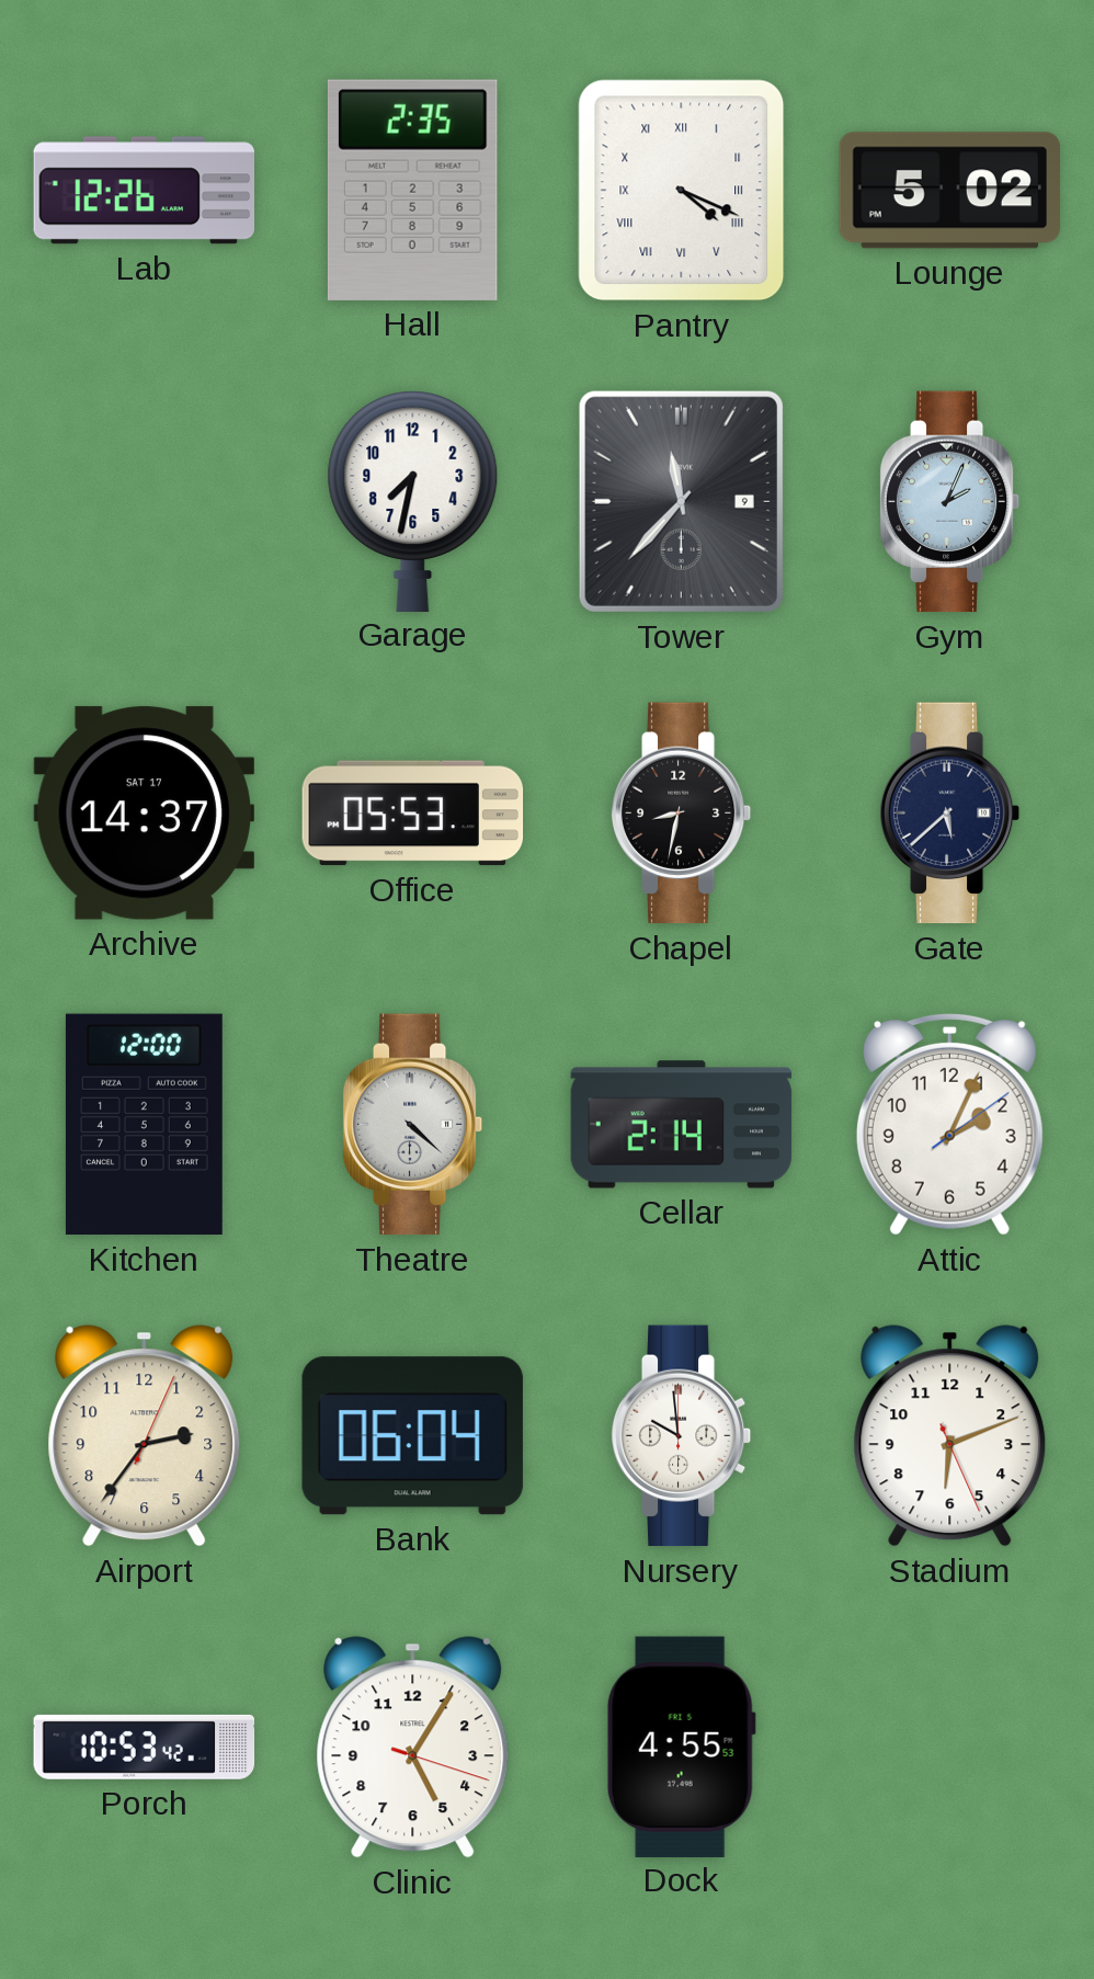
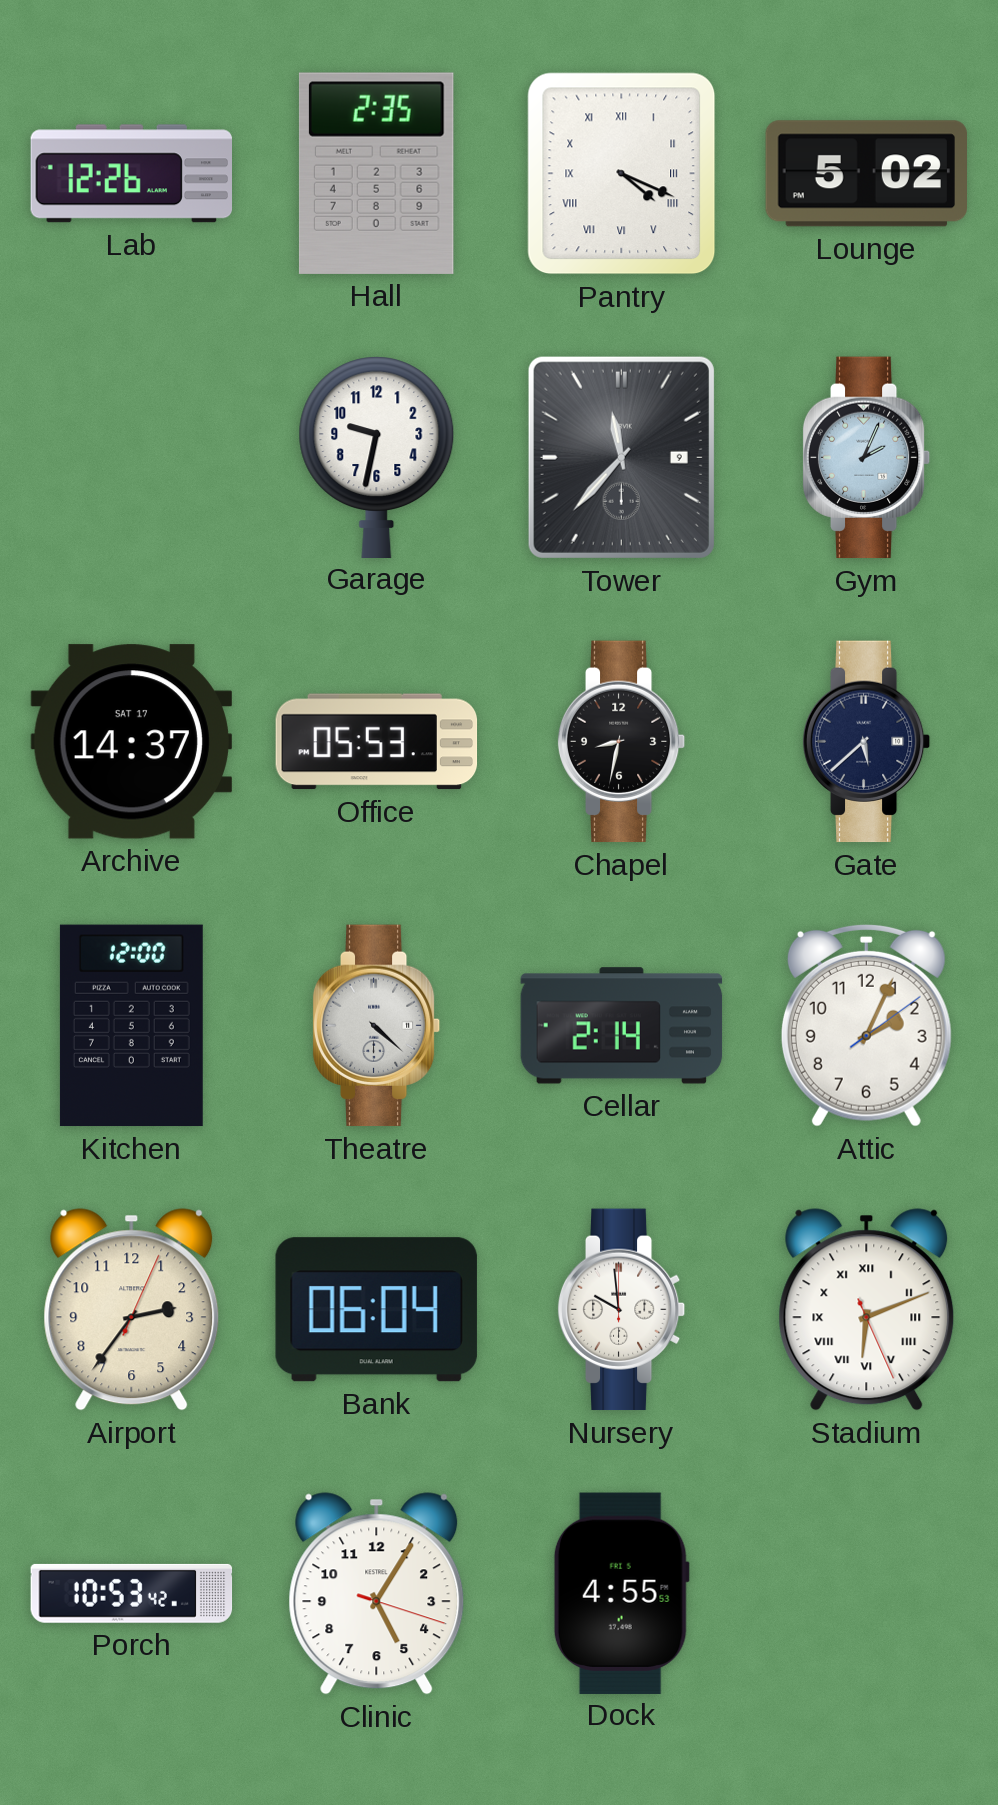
Garage: 7:32 -> 9:32
Stadium numerals: Arabic -> Roman
